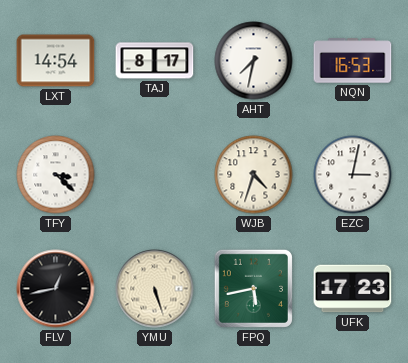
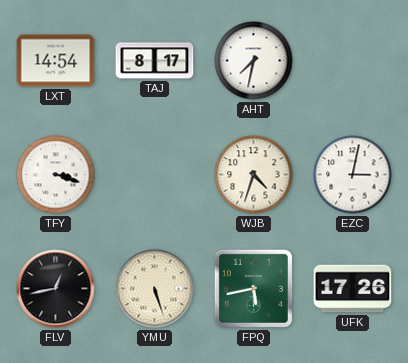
NQN: 16:53 -> none
TFY: 3:22 -> 3:18
UFK: 17:23 -> 17:26
